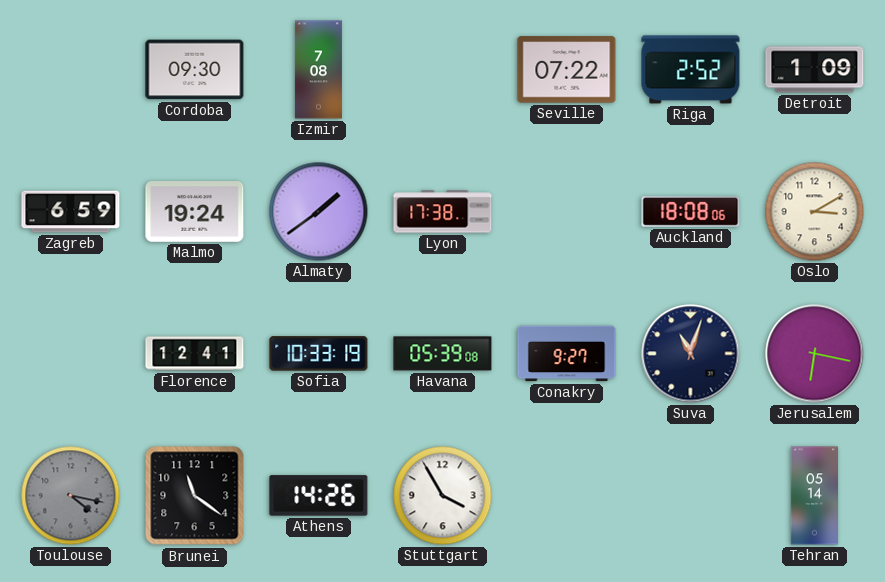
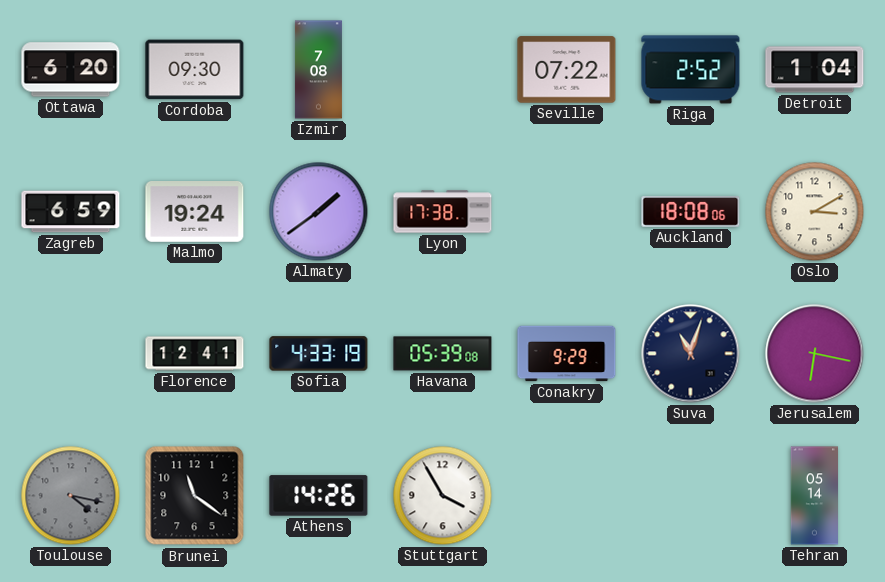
Ottawa: none -> 6:20
Detroit: 1:09 -> 1:04
Sofia: 10:33 -> 4:33
Conakry: 9:27 -> 9:29
